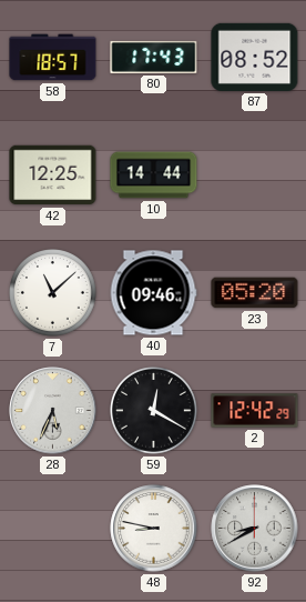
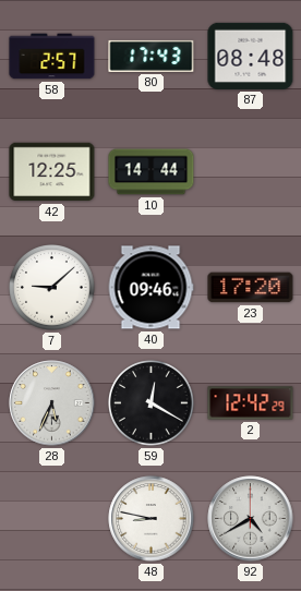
58: 18:57 -> 2:57
87: 08:52 -> 08:48
7: 11:08 -> 9:08
23: 05:20 -> 17:20
92: 8:40 -> 4:40
